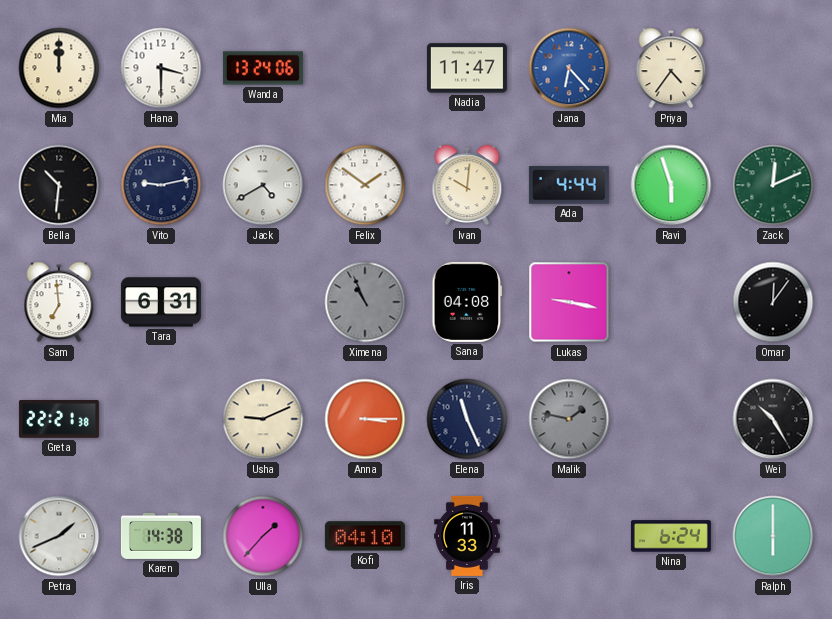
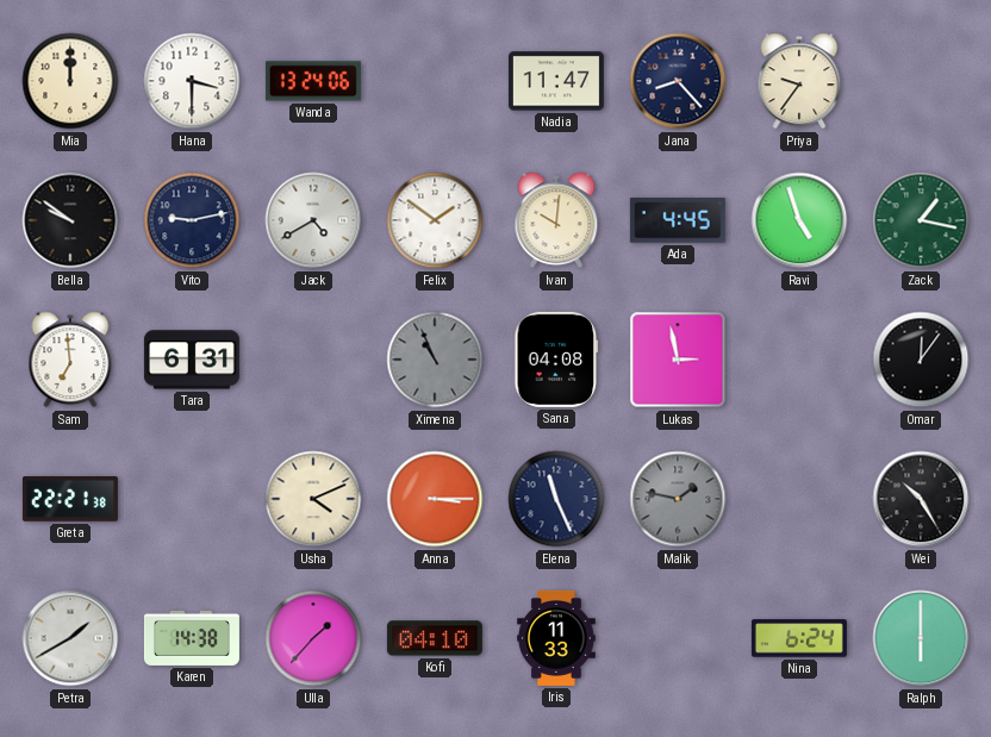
Jana: 6:23 -> 8:23
Jana dial: blue -> navy
Priya: 4:36 -> 9:36
Bella: 10:31 -> 9:51
Ada: 4:44 -> 4:45
Ravi: 5:57 -> 4:57
Zack: 12:11 -> 1:17
Lukas: 9:17 -> 2:58
Usha: 9:11 -> 4:11
Petra: 1:41 -> 1:40
